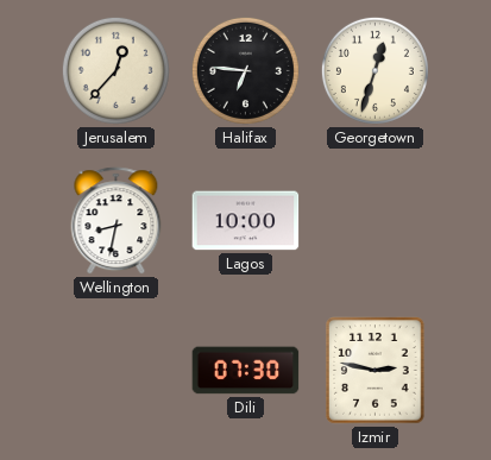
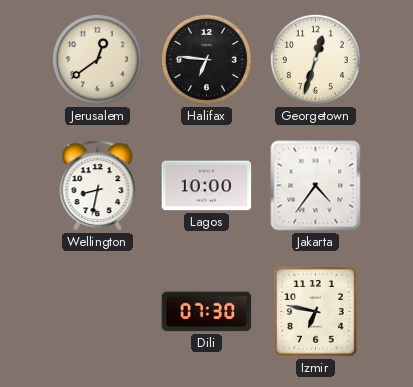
Jerusalem: 12:37 -> 12:39
Jakarta: none -> 4:36
Izmir: 2:47 -> 6:47
